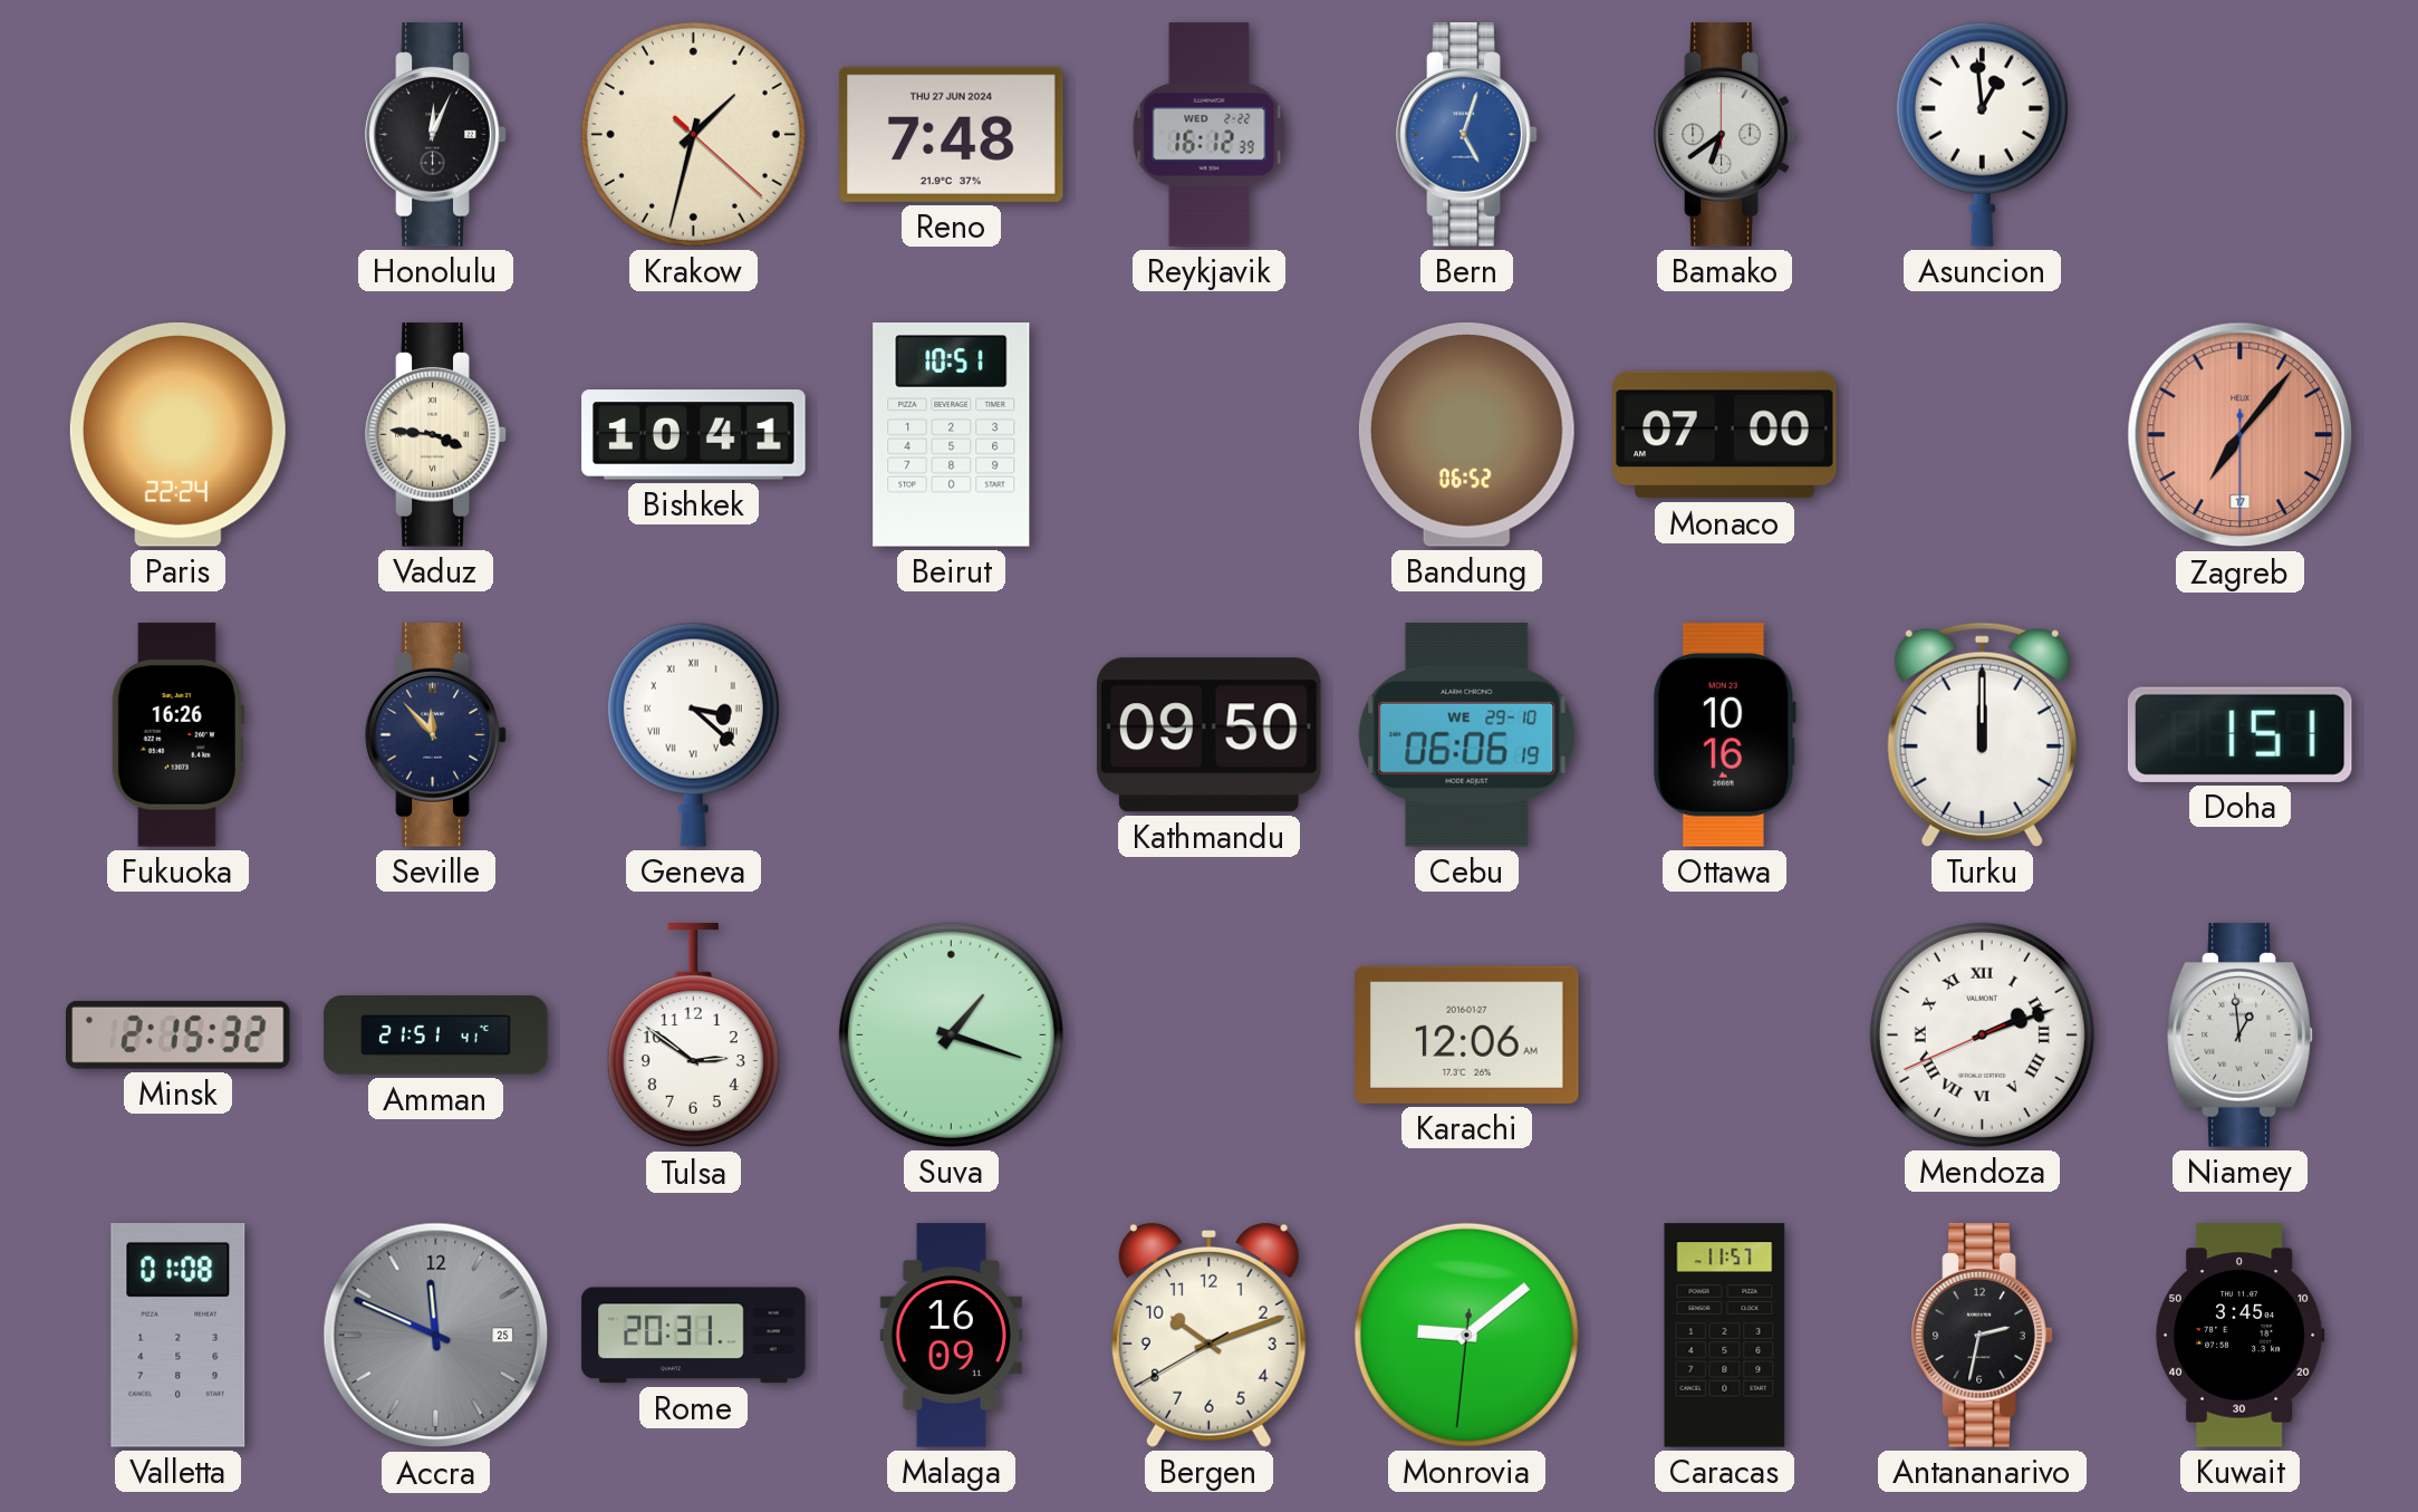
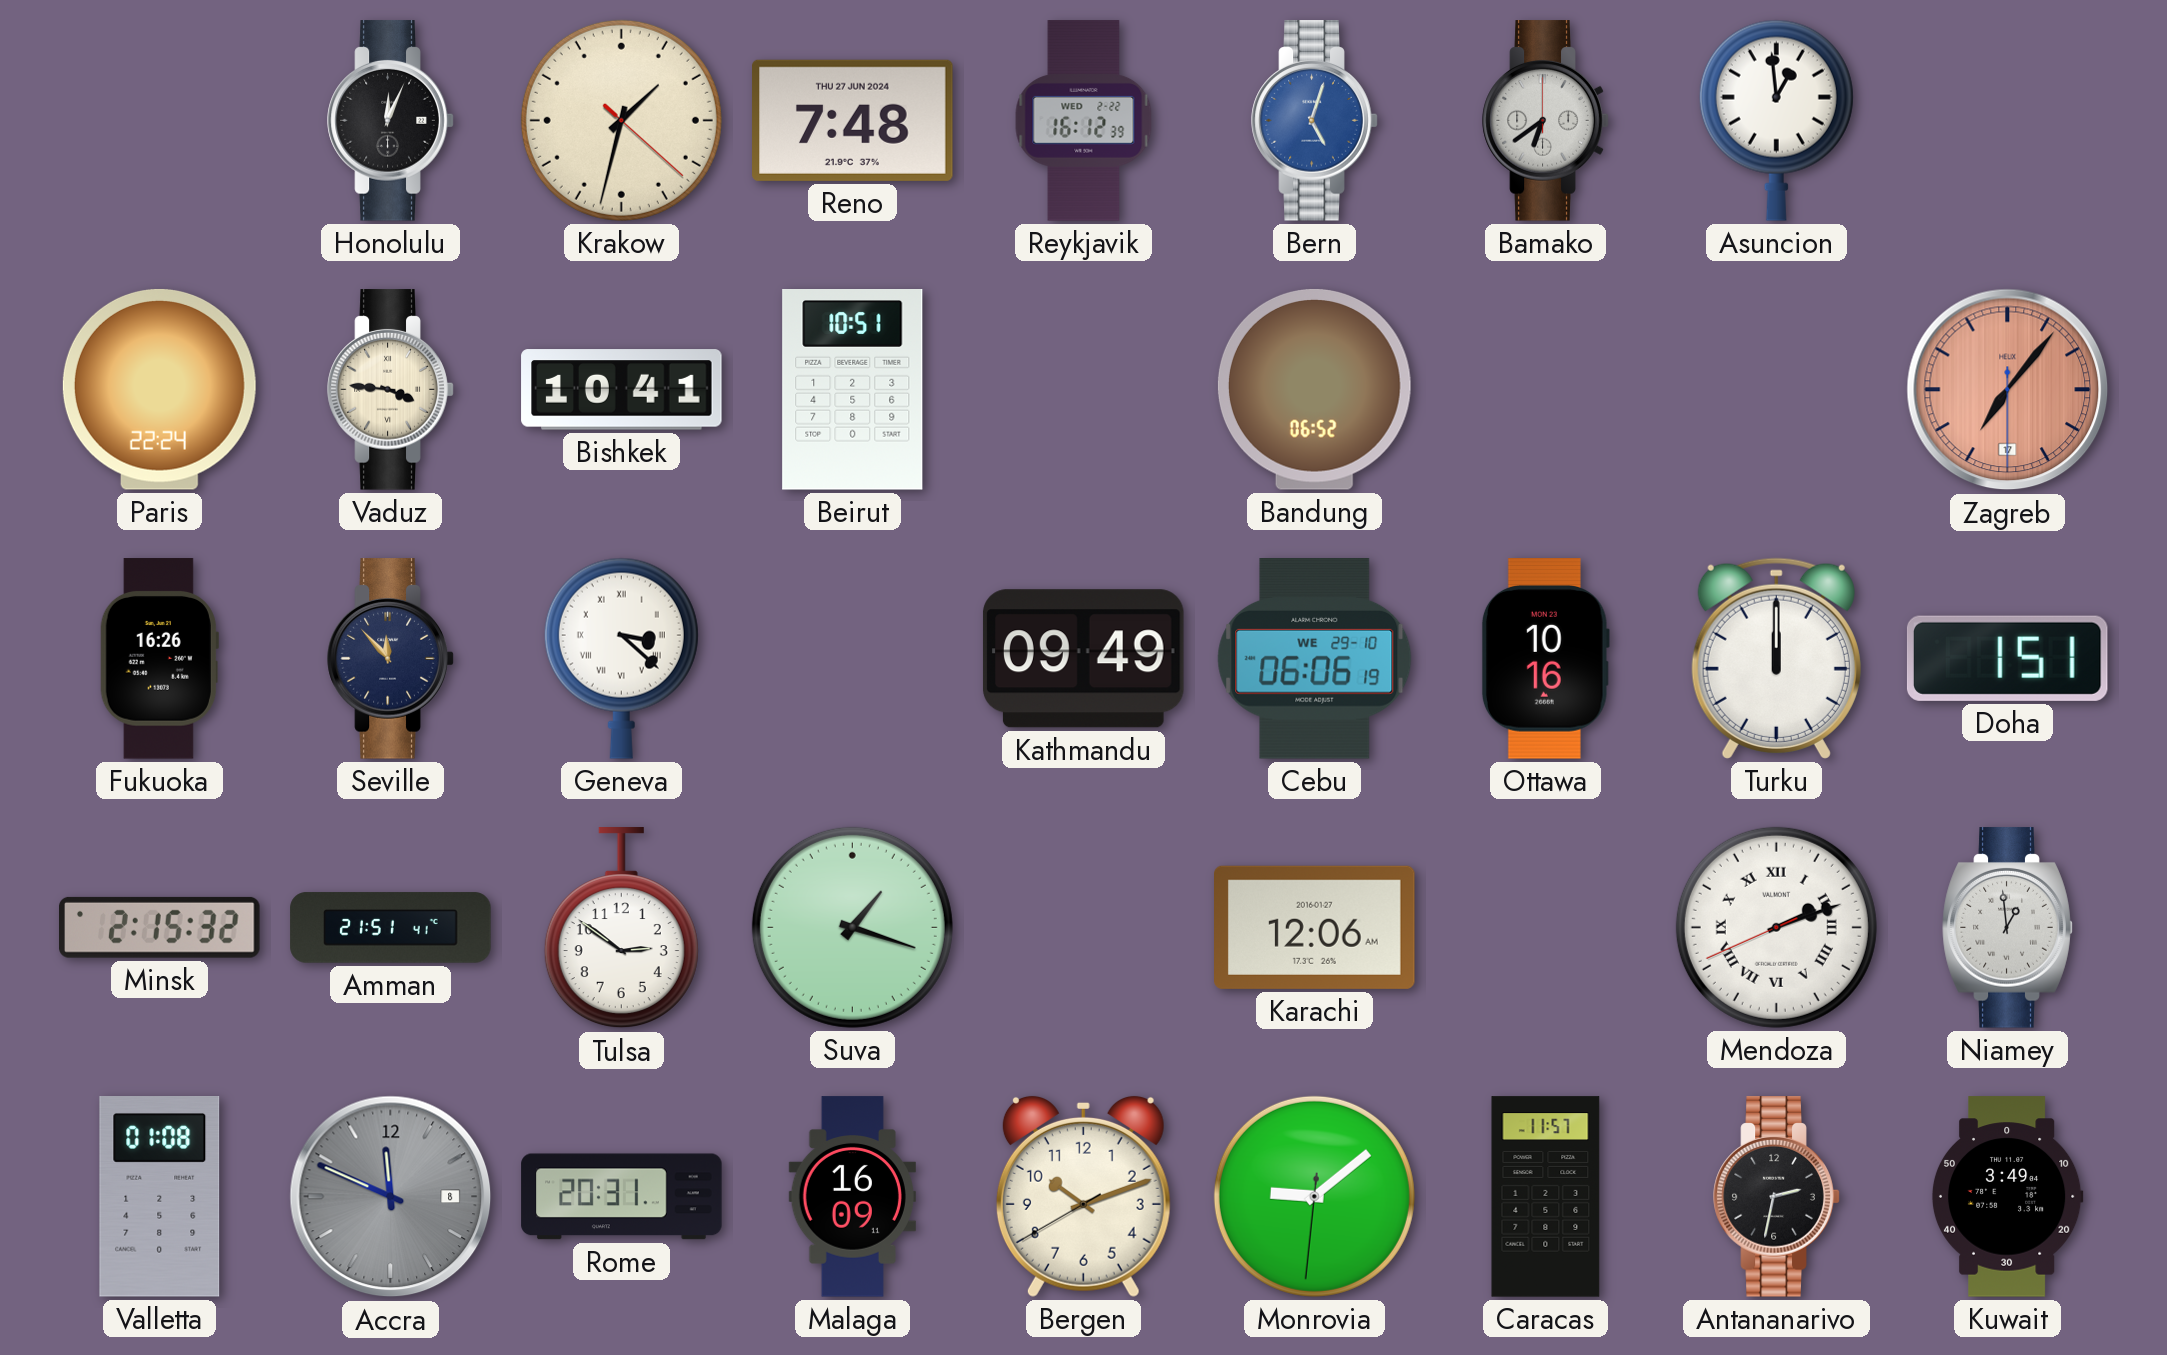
Monaco: 07:00 -> none
Kathmandu: 09:50 -> 09:49
Accra date: 25 -> 8
Kuwait: 3:45 -> 3:49
